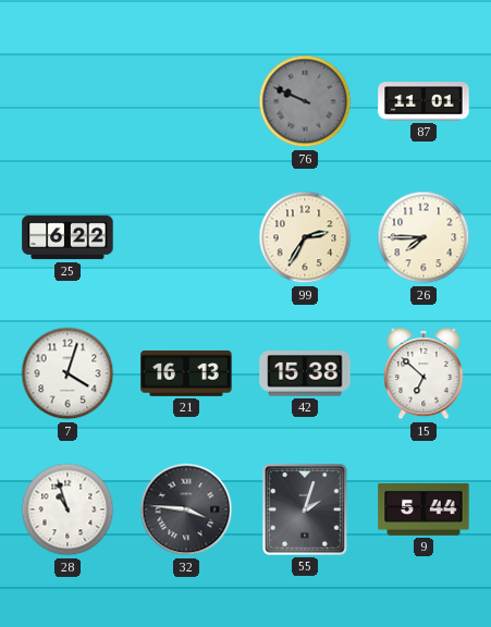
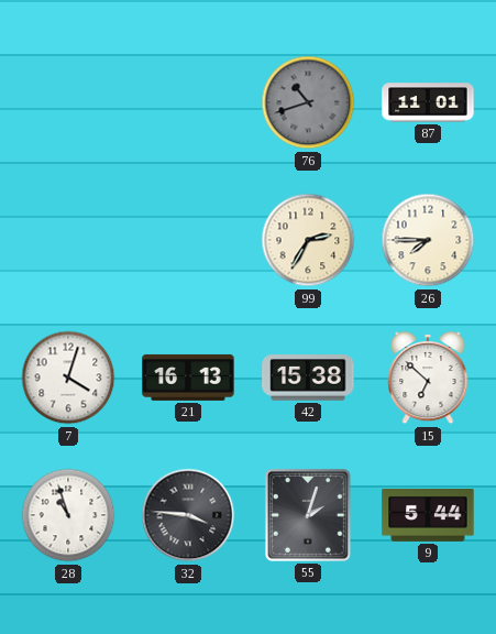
76: 9:49 -> 10:42
25: 6:22 -> none
